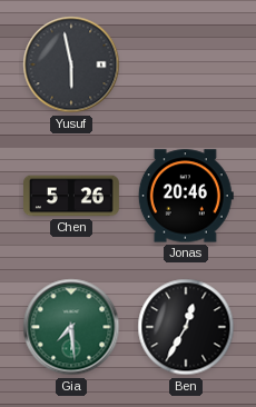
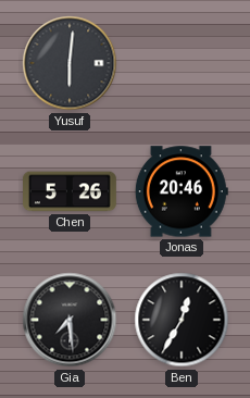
Yusuf: 5:58 -> 6:01
Gia dial: green -> black
